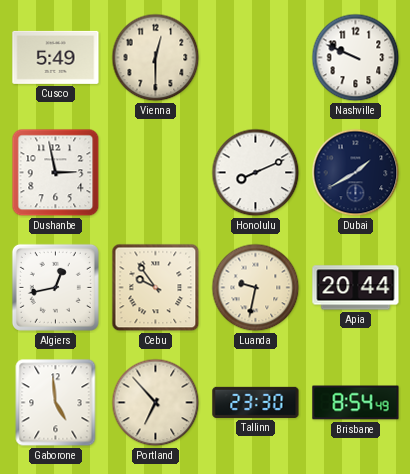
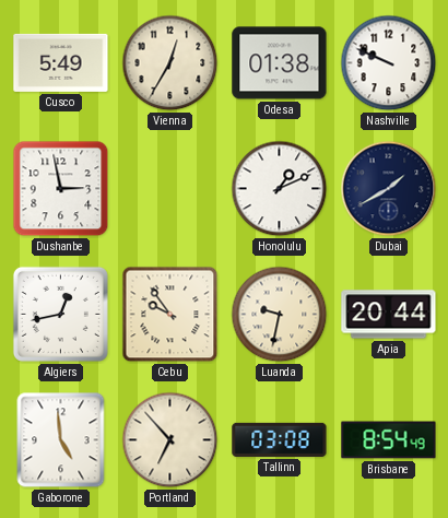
Vienna: 12:30 -> 12:35
Odesa: none -> 01:38
Honolulu: 8:11 -> 1:11
Tallinn: 23:30 -> 03:08
